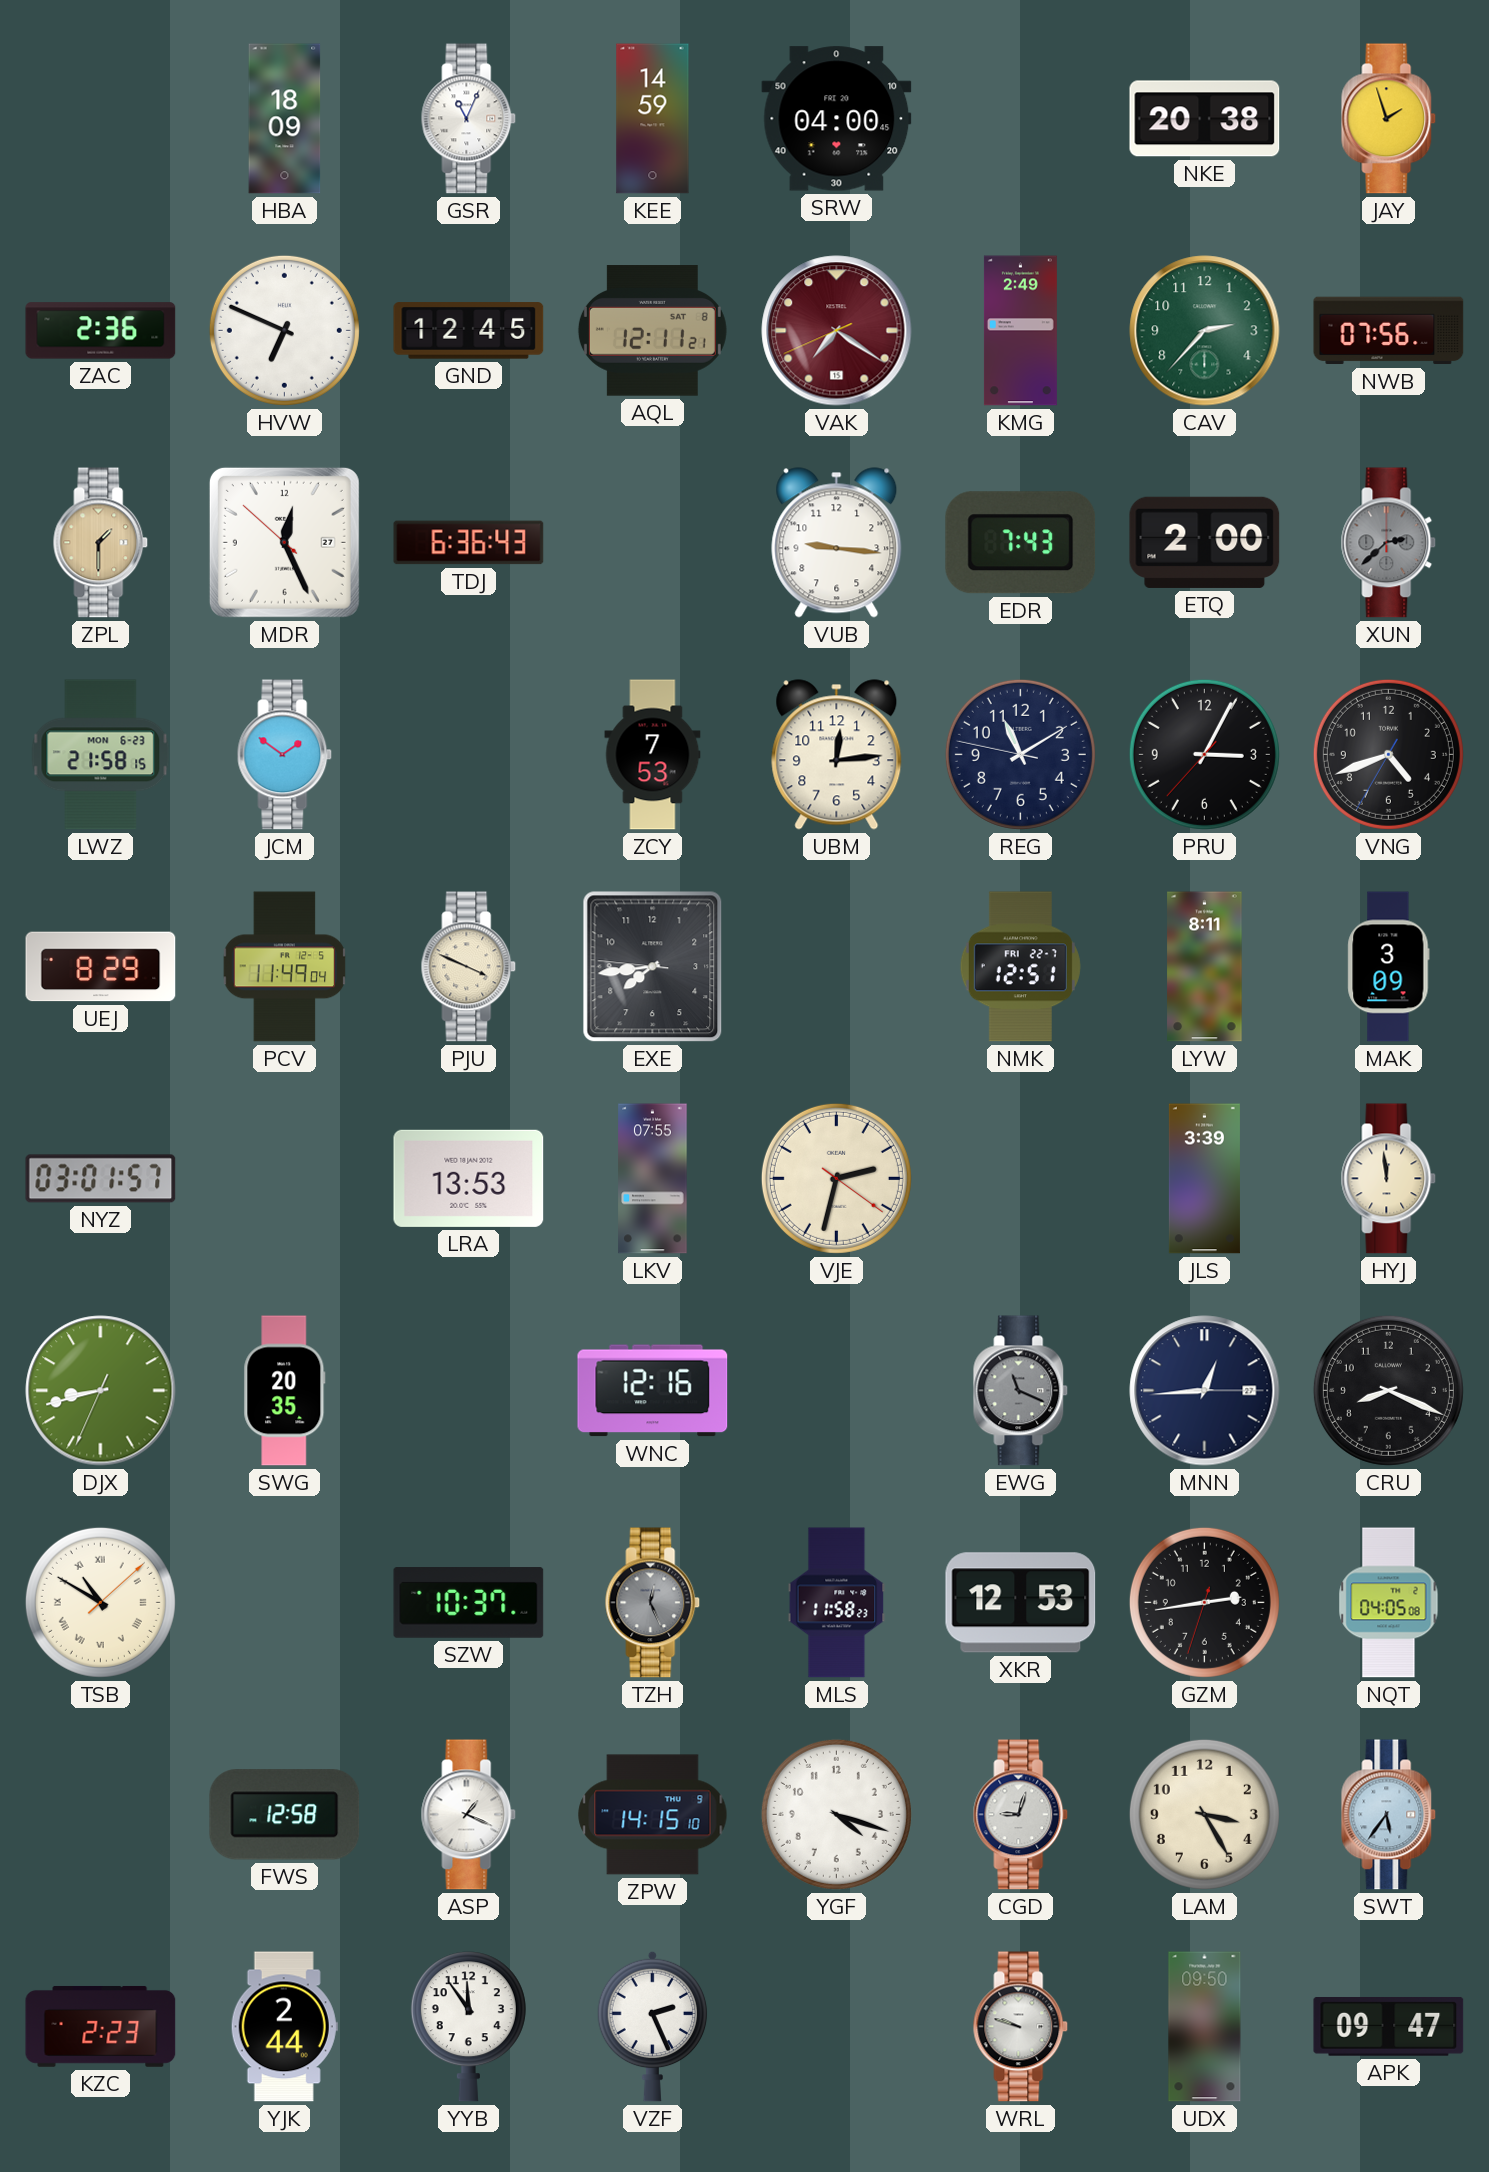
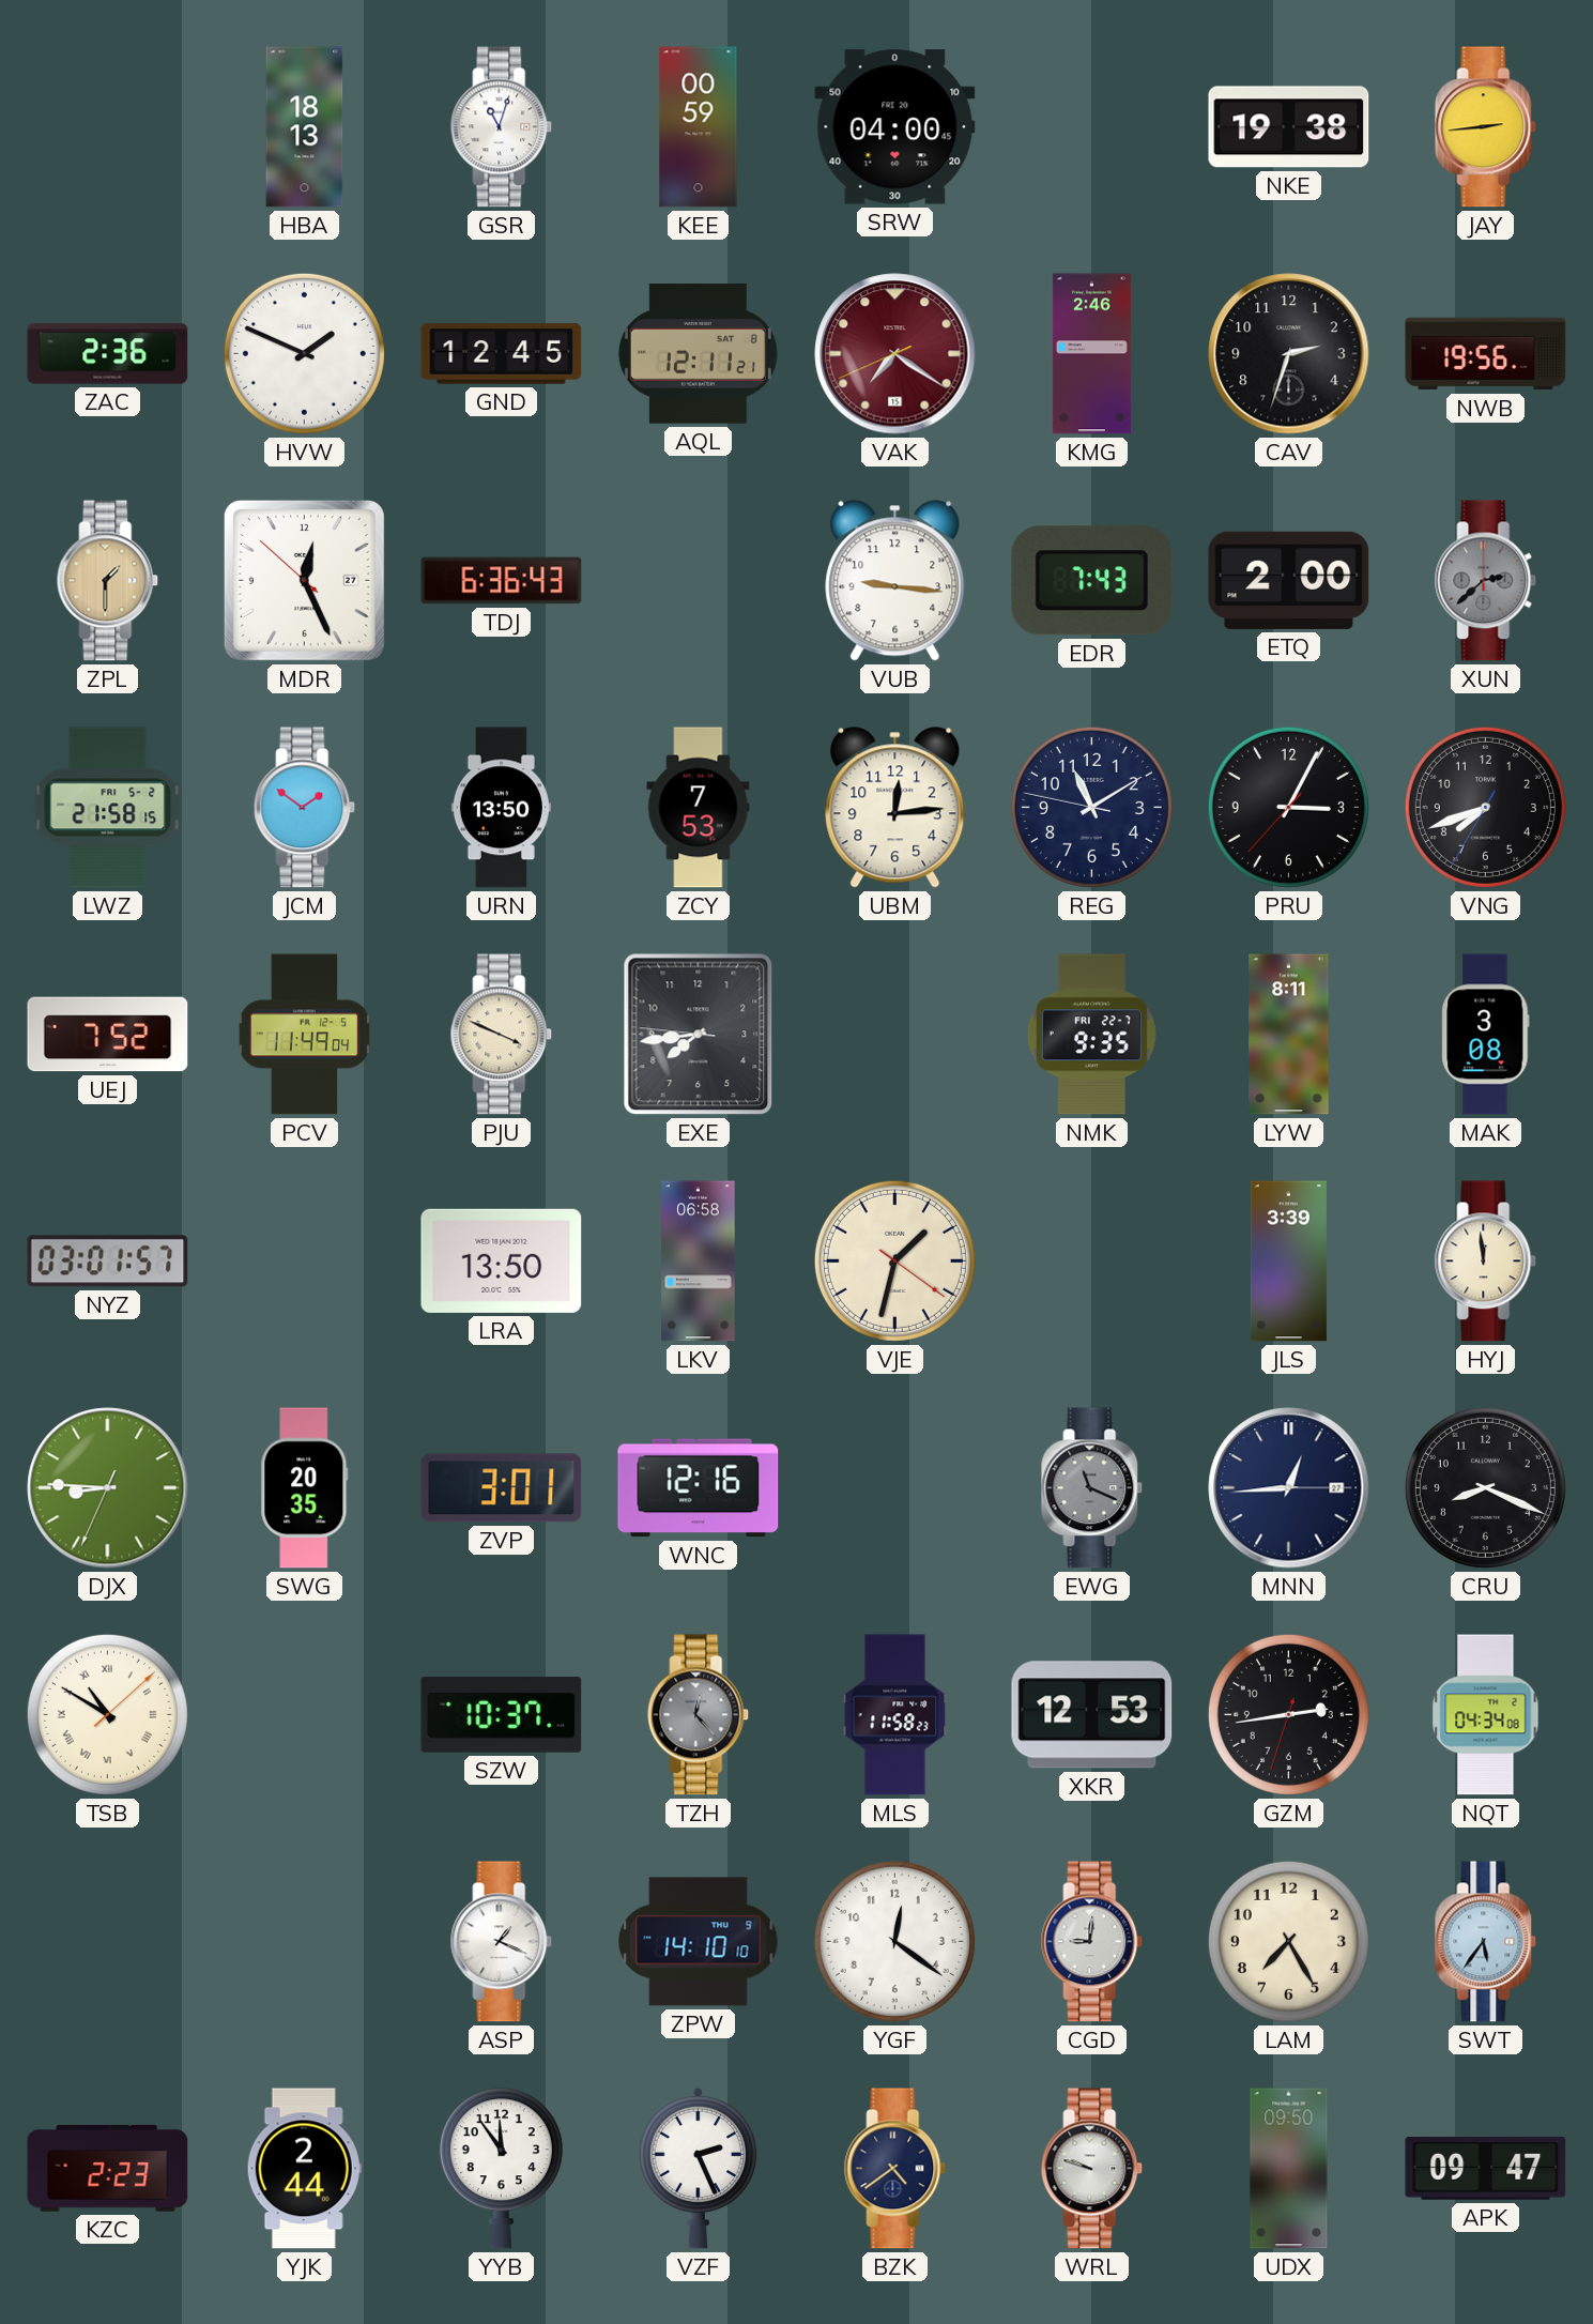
HBA: 18:09 -> 18:13
GSR: 11:04 -> 11:03
KEE: 14:59 -> 00:59
NKE: 20:38 -> 19:38
JAY: 1:57 -> 2:44
HVW: 6:49 -> 1:49
KMG: 2:49 -> 2:46
CAV: 2:37 -> 2:33
CAV dial: green -> black
NWB: 07:56 -> 19:56
LWZ date: MON 6-23 -> FRI 5-2
URN: none -> 13:50
VNG: 4:41 -> 7:41
UEJ: 8:29 -> 7:52
NMK: 12:51 -> 9:35
MAK: 3:09 -> 3:08
LRA: 13:53 -> 13:50
LKV: 07:55 -> 06:58
VJE: 2:32 -> 1:32
DJX: 8:42 -> 8:45
ZVP: none -> 3:01
TZH: 12:26 -> 12:23
NQT: 04:05 -> 04:34
FWS: 12:58 -> none
ZPW: 14:15 -> 14:10
YGF: 4:18 -> 12:21
CGD: 9:03 -> 9:01
LAM: 3:25 -> 7:25
BZK: none -> 4:39
